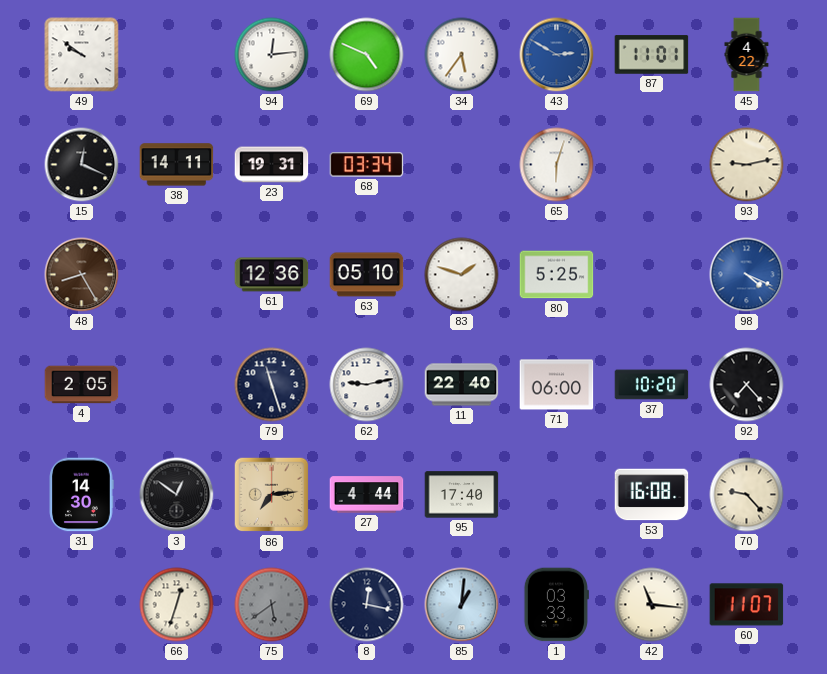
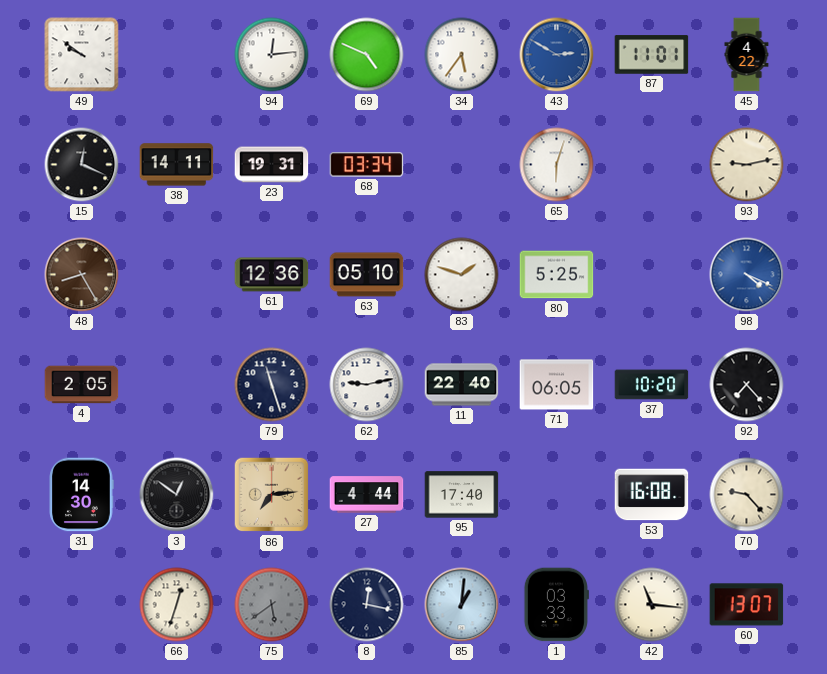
71: 06:00 -> 06:05
60: 11:07 -> 13:07
